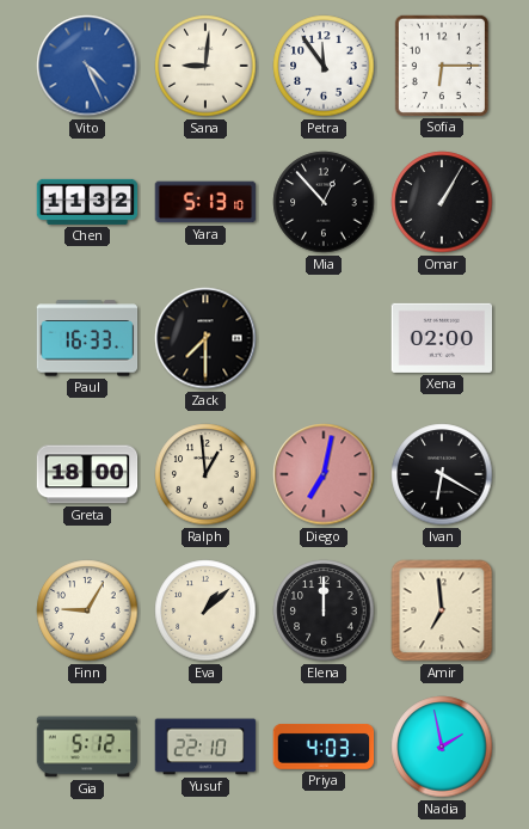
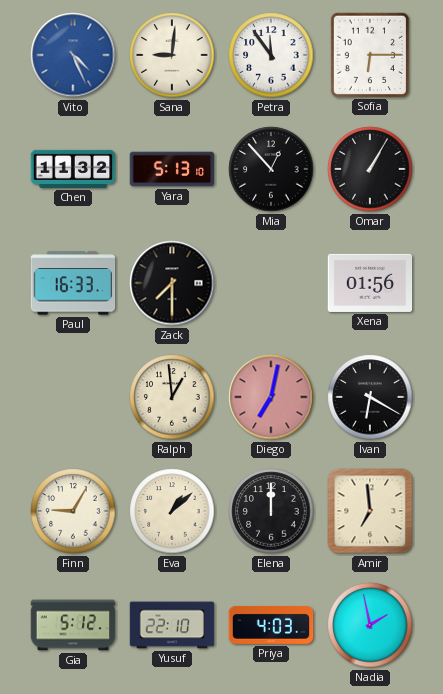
Xena: 02:00 -> 01:56
Greta: 18:00 -> none
